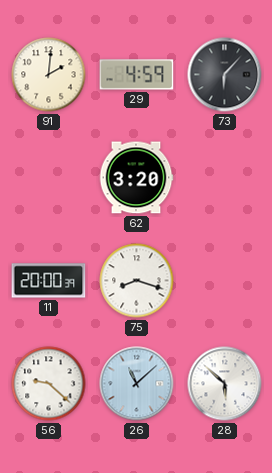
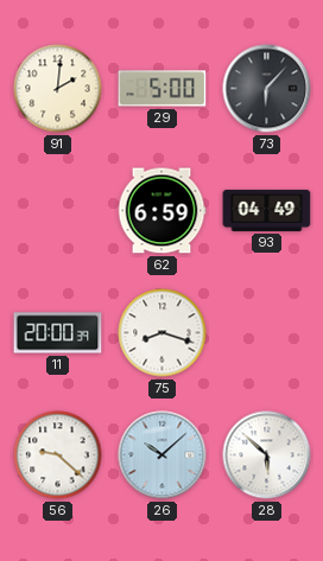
29: 4:59 -> 5:00
62: 3:20 -> 6:59
93: none -> 04:49
26: 11:08 -> 10:08
